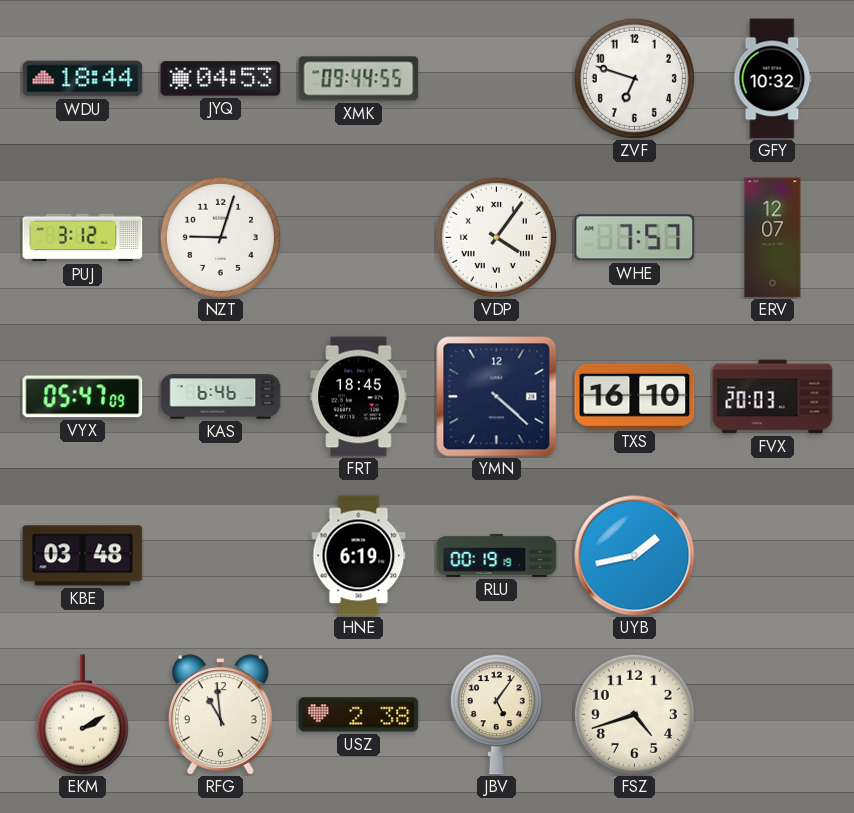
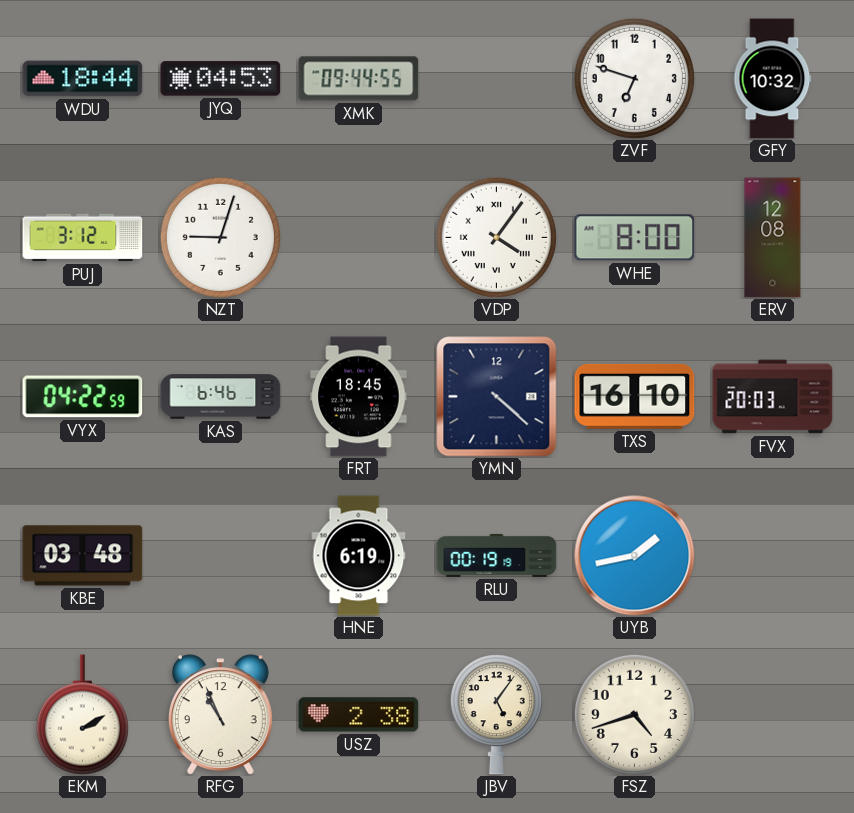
WHE: 7:57 -> 8:00
ERV: 12:07 -> 12:08
VYX: 05:47 -> 04:22
RFG: 10:59 -> 10:56
